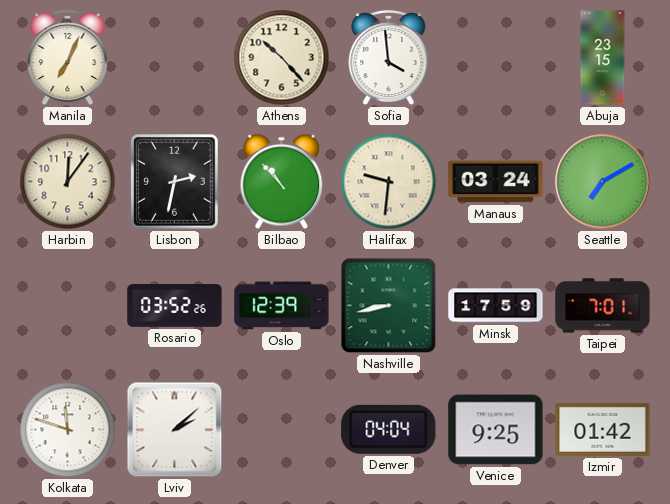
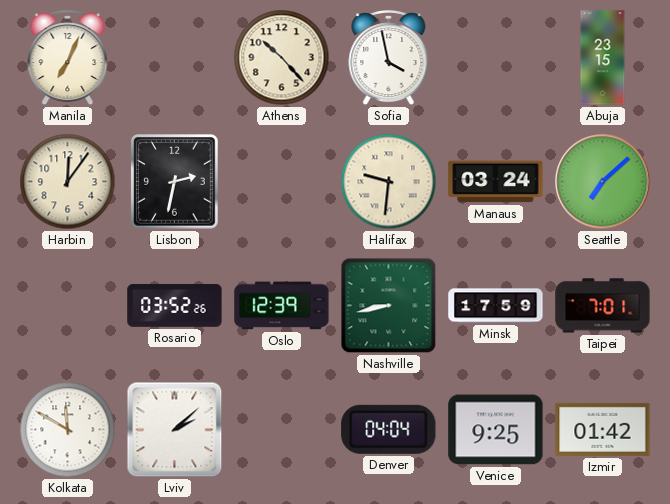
Sofia: 3:59 -> 3:58
Bilbao: 10:53 -> none
Seattle: 7:10 -> 7:08
Kolkata: 11:48 -> 11:50
